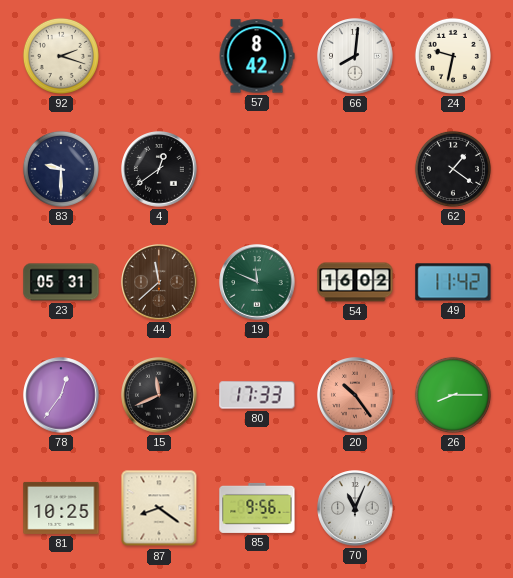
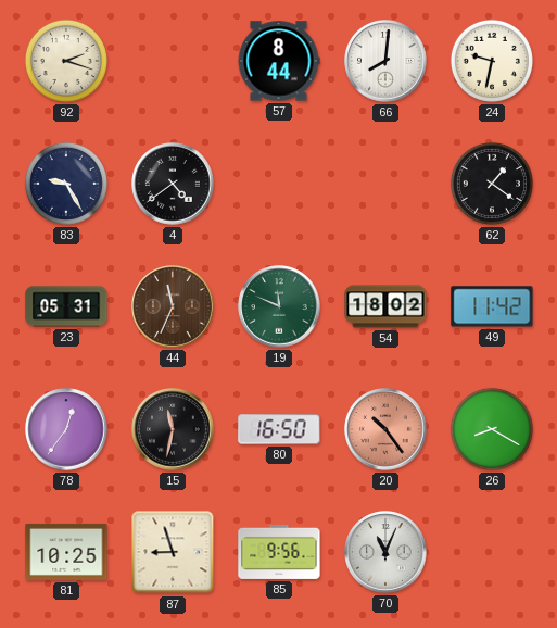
57: 8:42 -> 8:44
83: 9:30 -> 9:25
4: 12:39 -> 4:39
44: 11:38 -> 11:34
54: 16:02 -> 18:02
15: 11:41 -> 11:32
80: 17:33 -> 16:50
26: 8:15 -> 8:20
87: 8:21 -> 8:57
